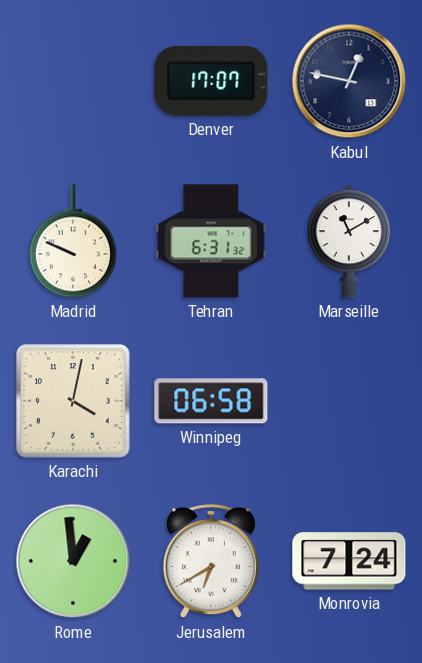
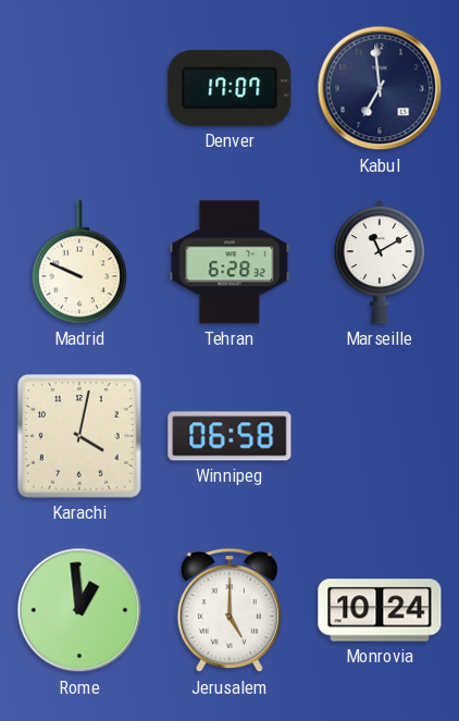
Kabul: 12:47 -> 6:59
Tehran: 6:31 -> 6:28
Jerusalem: 6:40 -> 5:00
Monrovia: 7:24 -> 10:24
